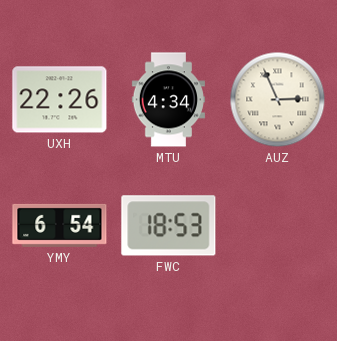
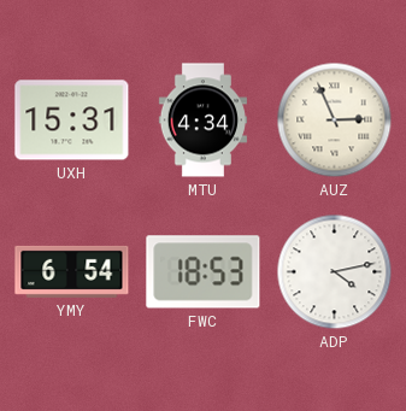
UXH: 22:26 -> 15:31
ADP: none -> 4:13
